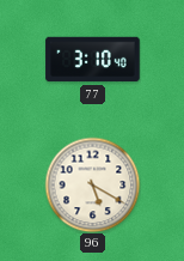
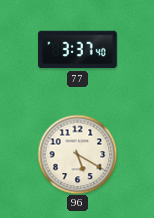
77: 3:10 -> 3:37
